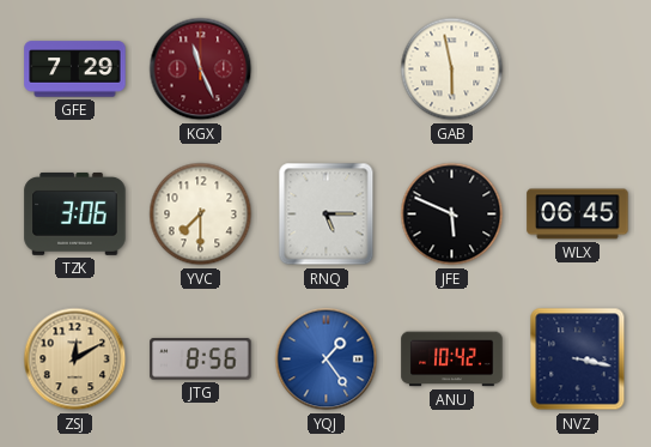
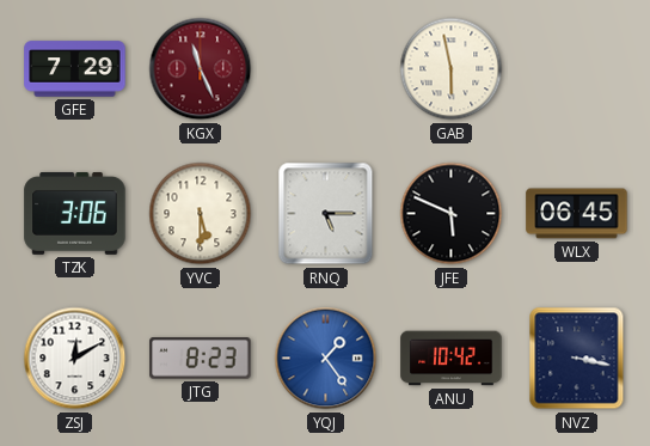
YVC: 7:30 -> 5:30
ZSJ dial: champagne -> white
JTG: 8:56 -> 8:23
